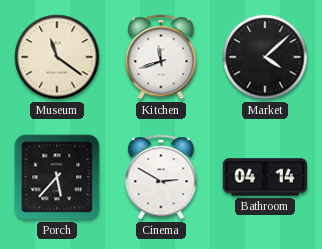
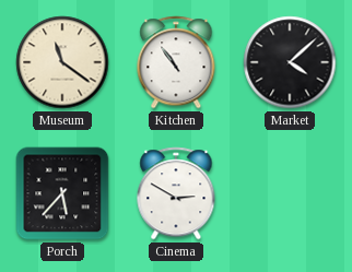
Kitchen: 11:42 -> 10:54
Bathroom: 04:14 -> none
